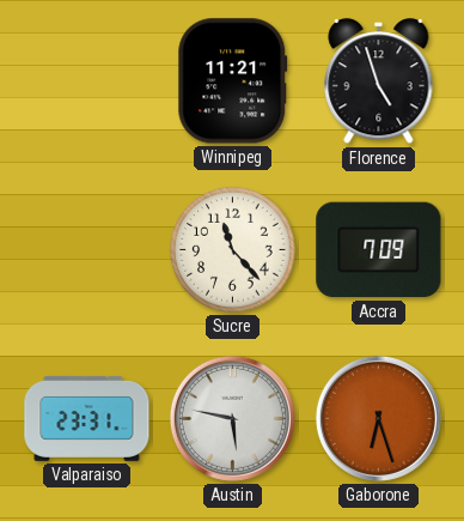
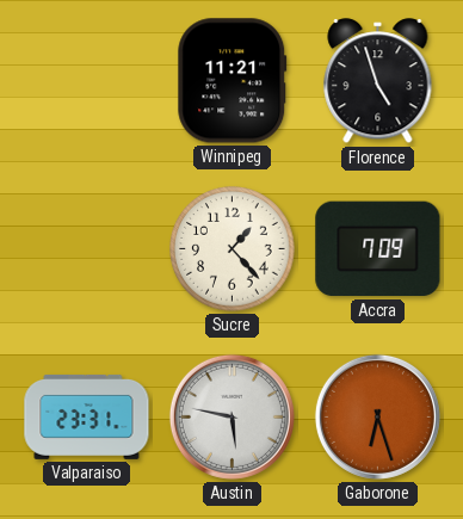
Sucre: 11:23 -> 1:23
